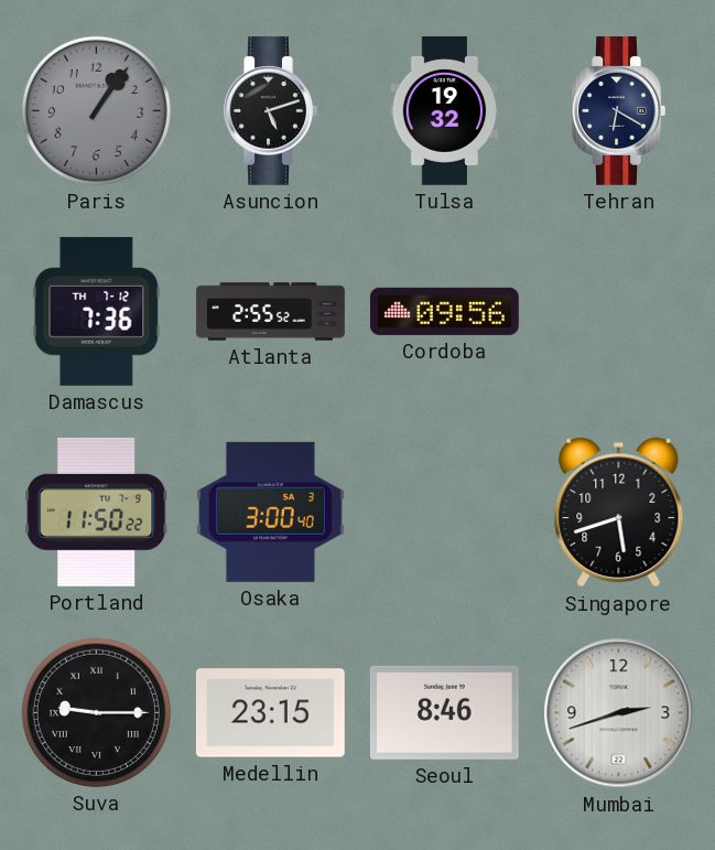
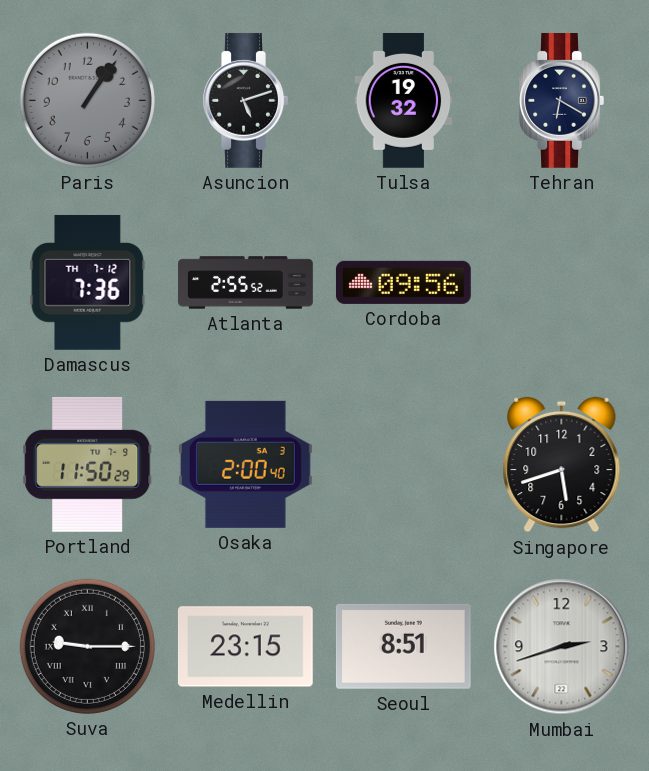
Portland: 11:50:22 -> 11:50:29
Osaka: 3:00 -> 2:00
Seoul: 8:46 -> 8:51
